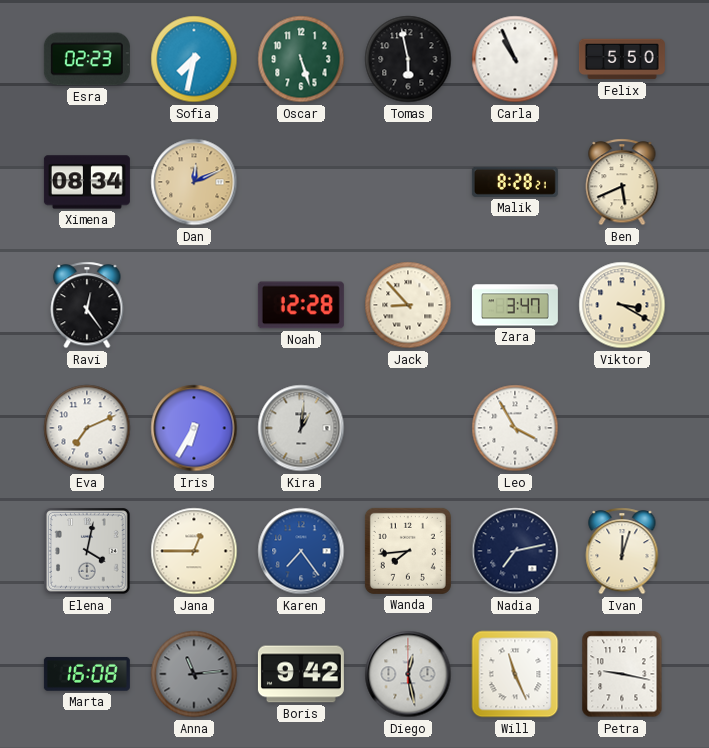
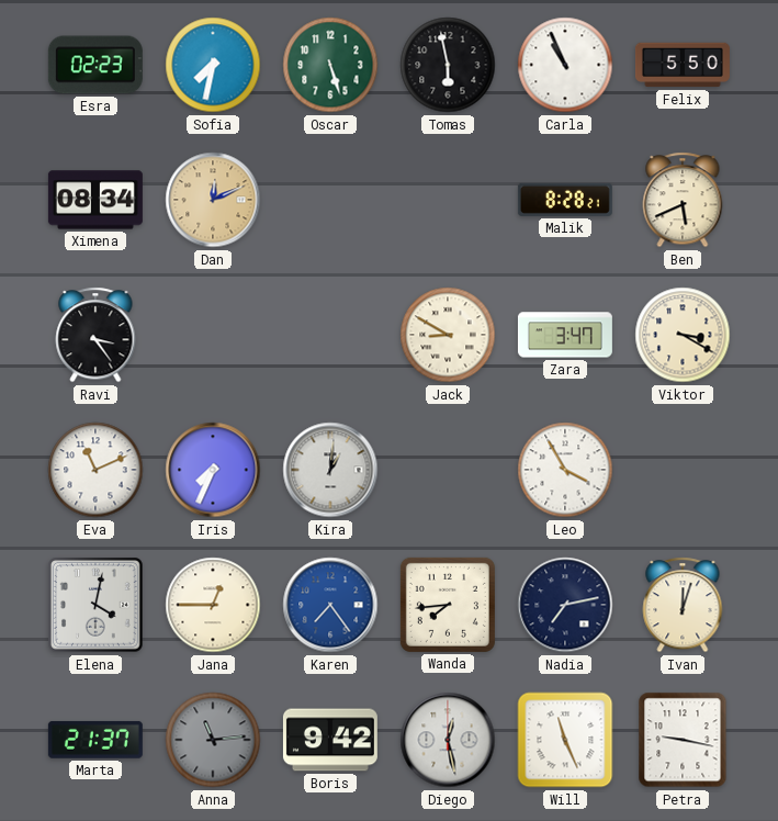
Ravi: 12:24 -> 3:24
Noah: 12:28 -> none
Jack: 8:53 -> 8:50
Eva: 7:11 -> 11:11
Iris: 6:35 -> 7:34
Marta: 16:08 -> 21:37
